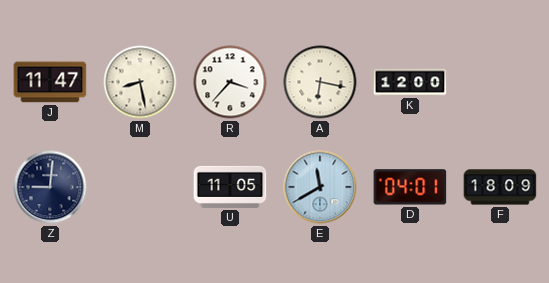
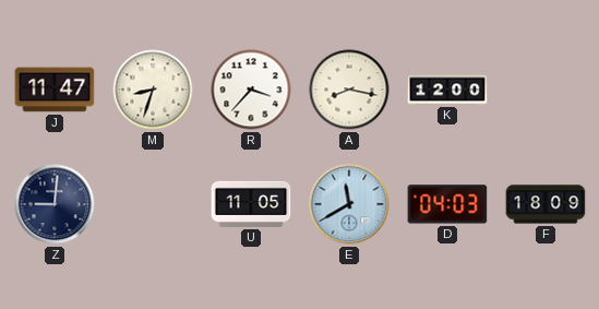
M: 8:28 -> 8:33
A: 6:17 -> 8:17
D: 04:01 -> 04:03
